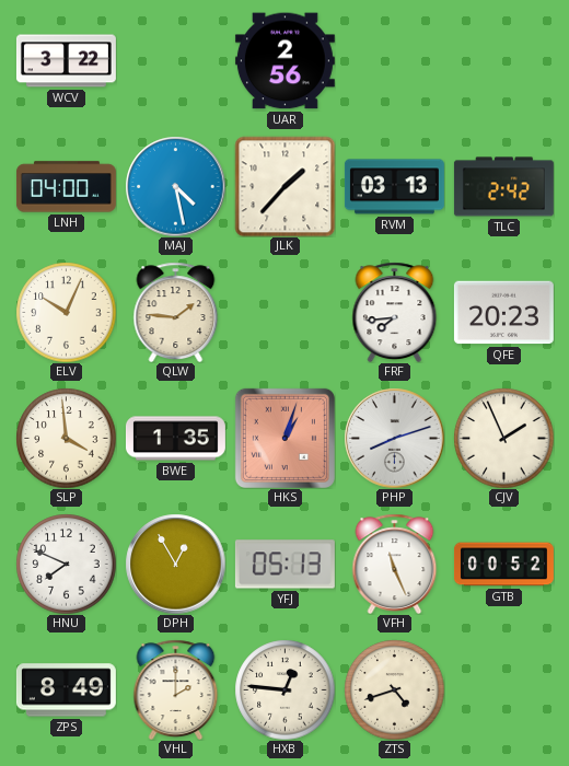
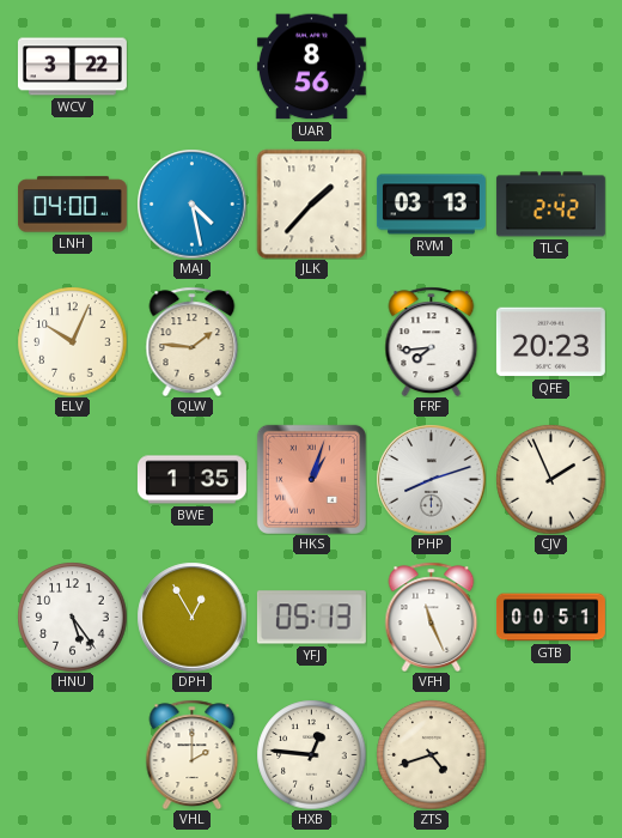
UAR: 2:56 -> 8:56
SLP: 3:59 -> none
HNU: 7:49 -> 5:24
GTB: 00:52 -> 00:51
ZPS: 8:49 -> none
